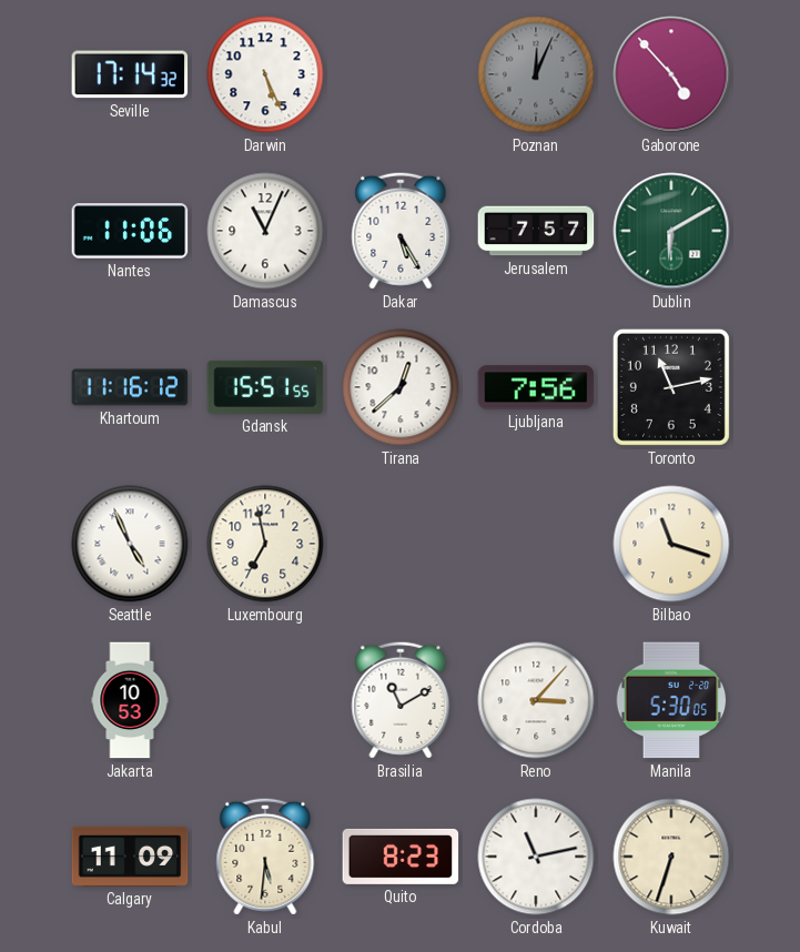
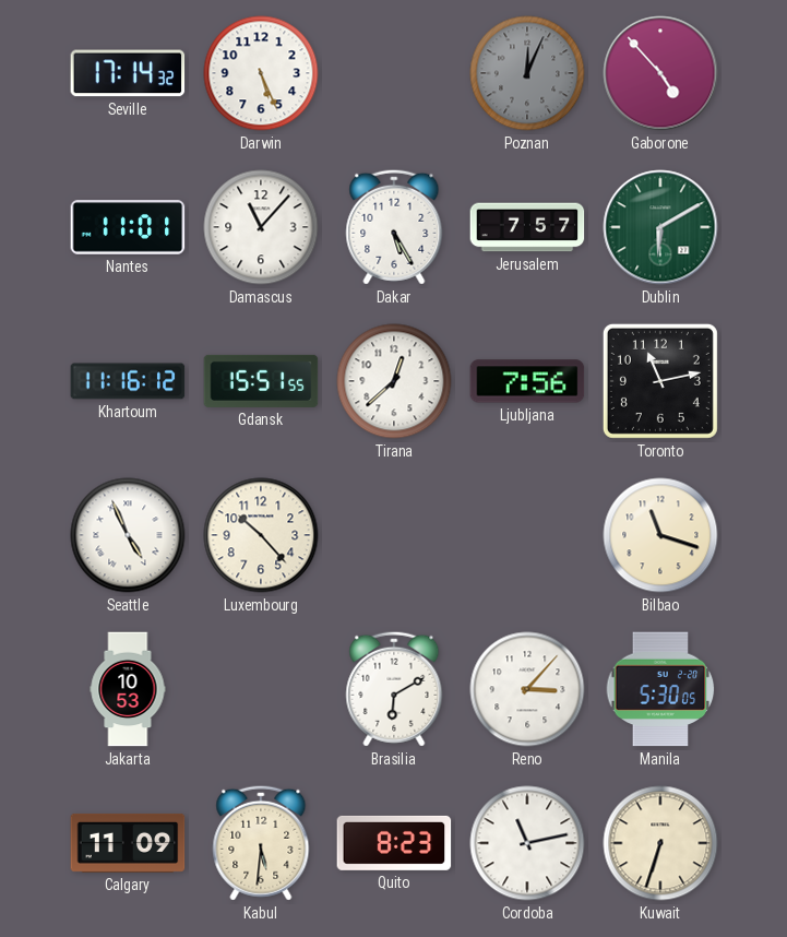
Nantes: 11:06 -> 11:01
Damascus: 11:04 -> 11:07
Luxembourg: 6:58 -> 10:23
Brasilia: 11:10 -> 6:10
